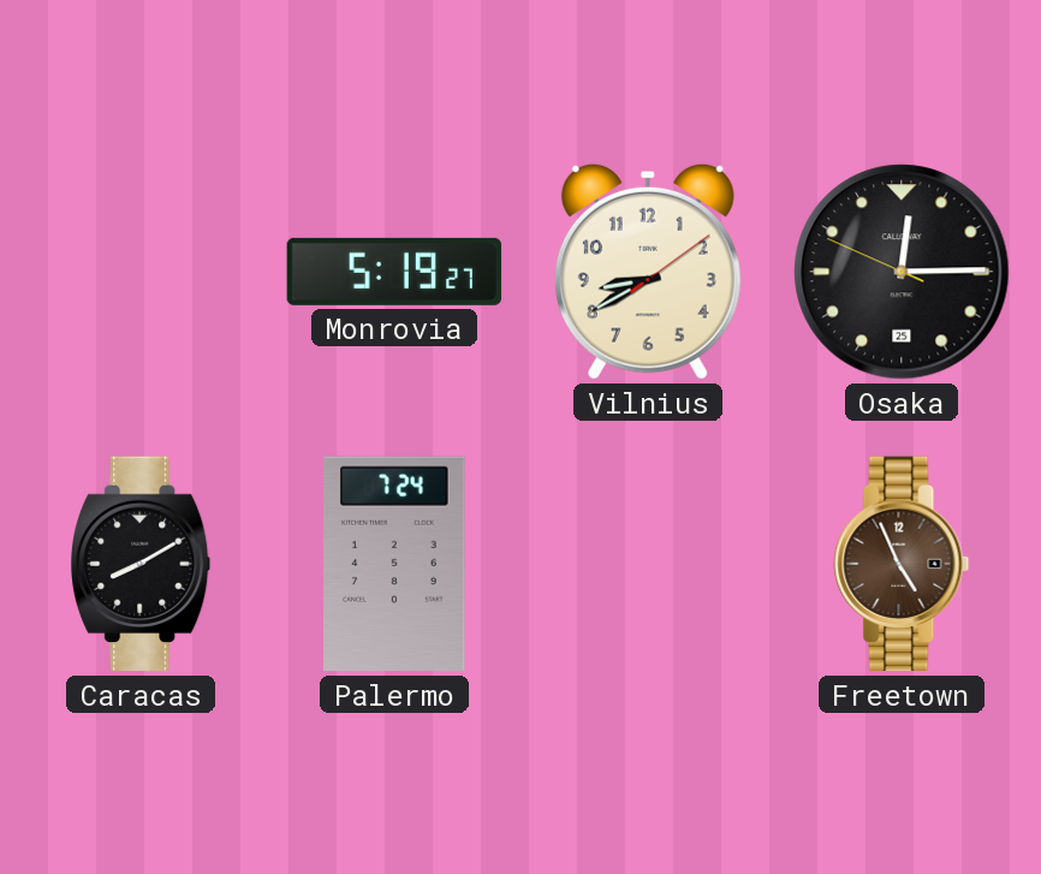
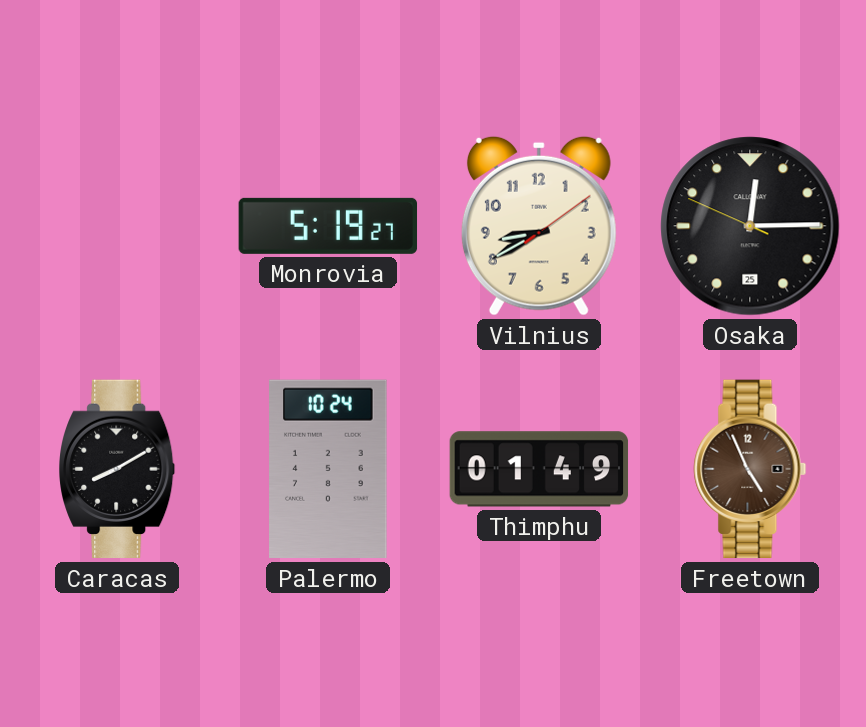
Palermo: 7:24 -> 10:24
Thimphu: none -> 01:49
